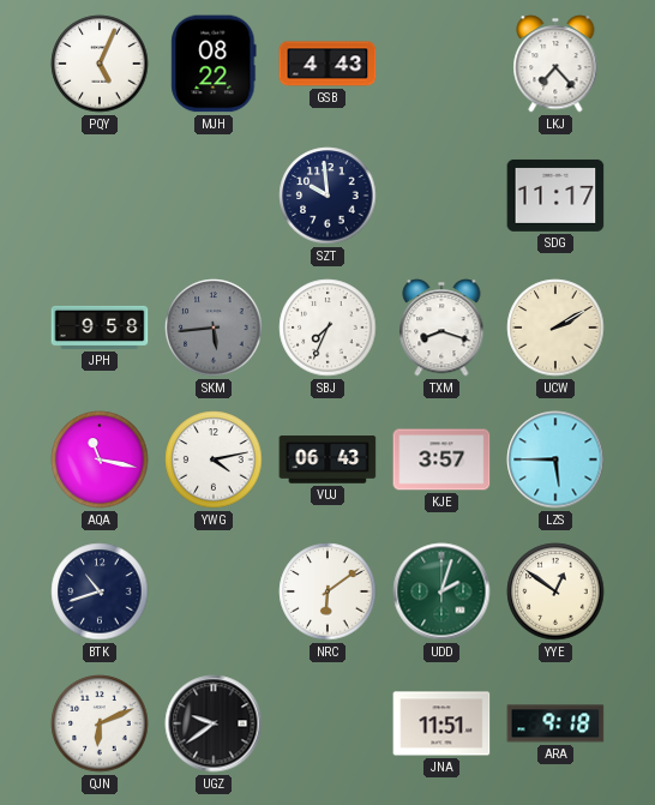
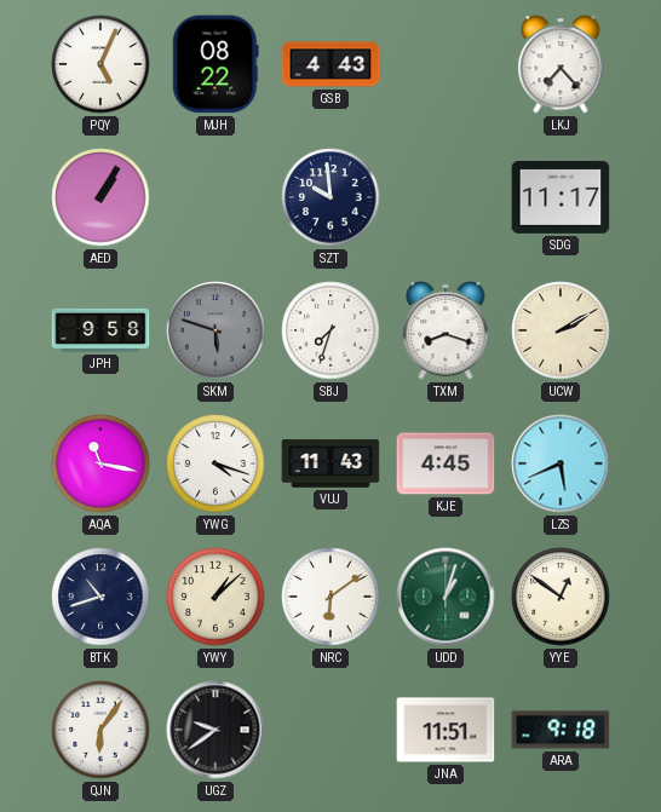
AED: none -> 1:05
SKM: 5:44 -> 5:48
SBJ: 7:34 -> 7:33
YWG: 4:13 -> 4:18
VUJ: 06:43 -> 11:43
KJE: 3:57 -> 4:45
LZS: 5:45 -> 5:41
YWY: none -> 1:08
UDD: 2:03 -> 1:03
QJN: 6:11 -> 6:06
